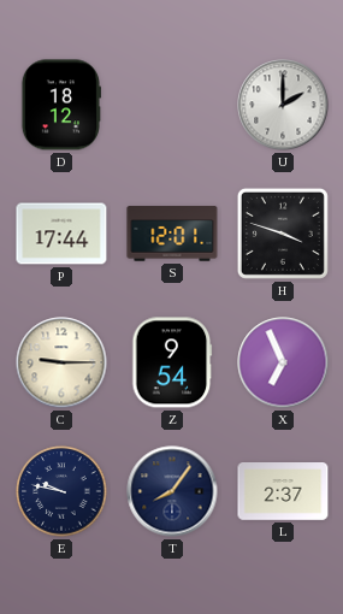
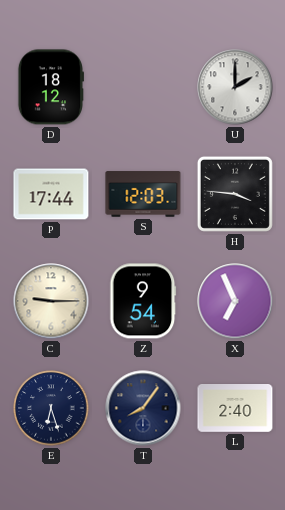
S: 12:01 -> 12:03
H: 3:48 -> 3:46
E: 9:47 -> 6:27
L: 2:37 -> 2:40
